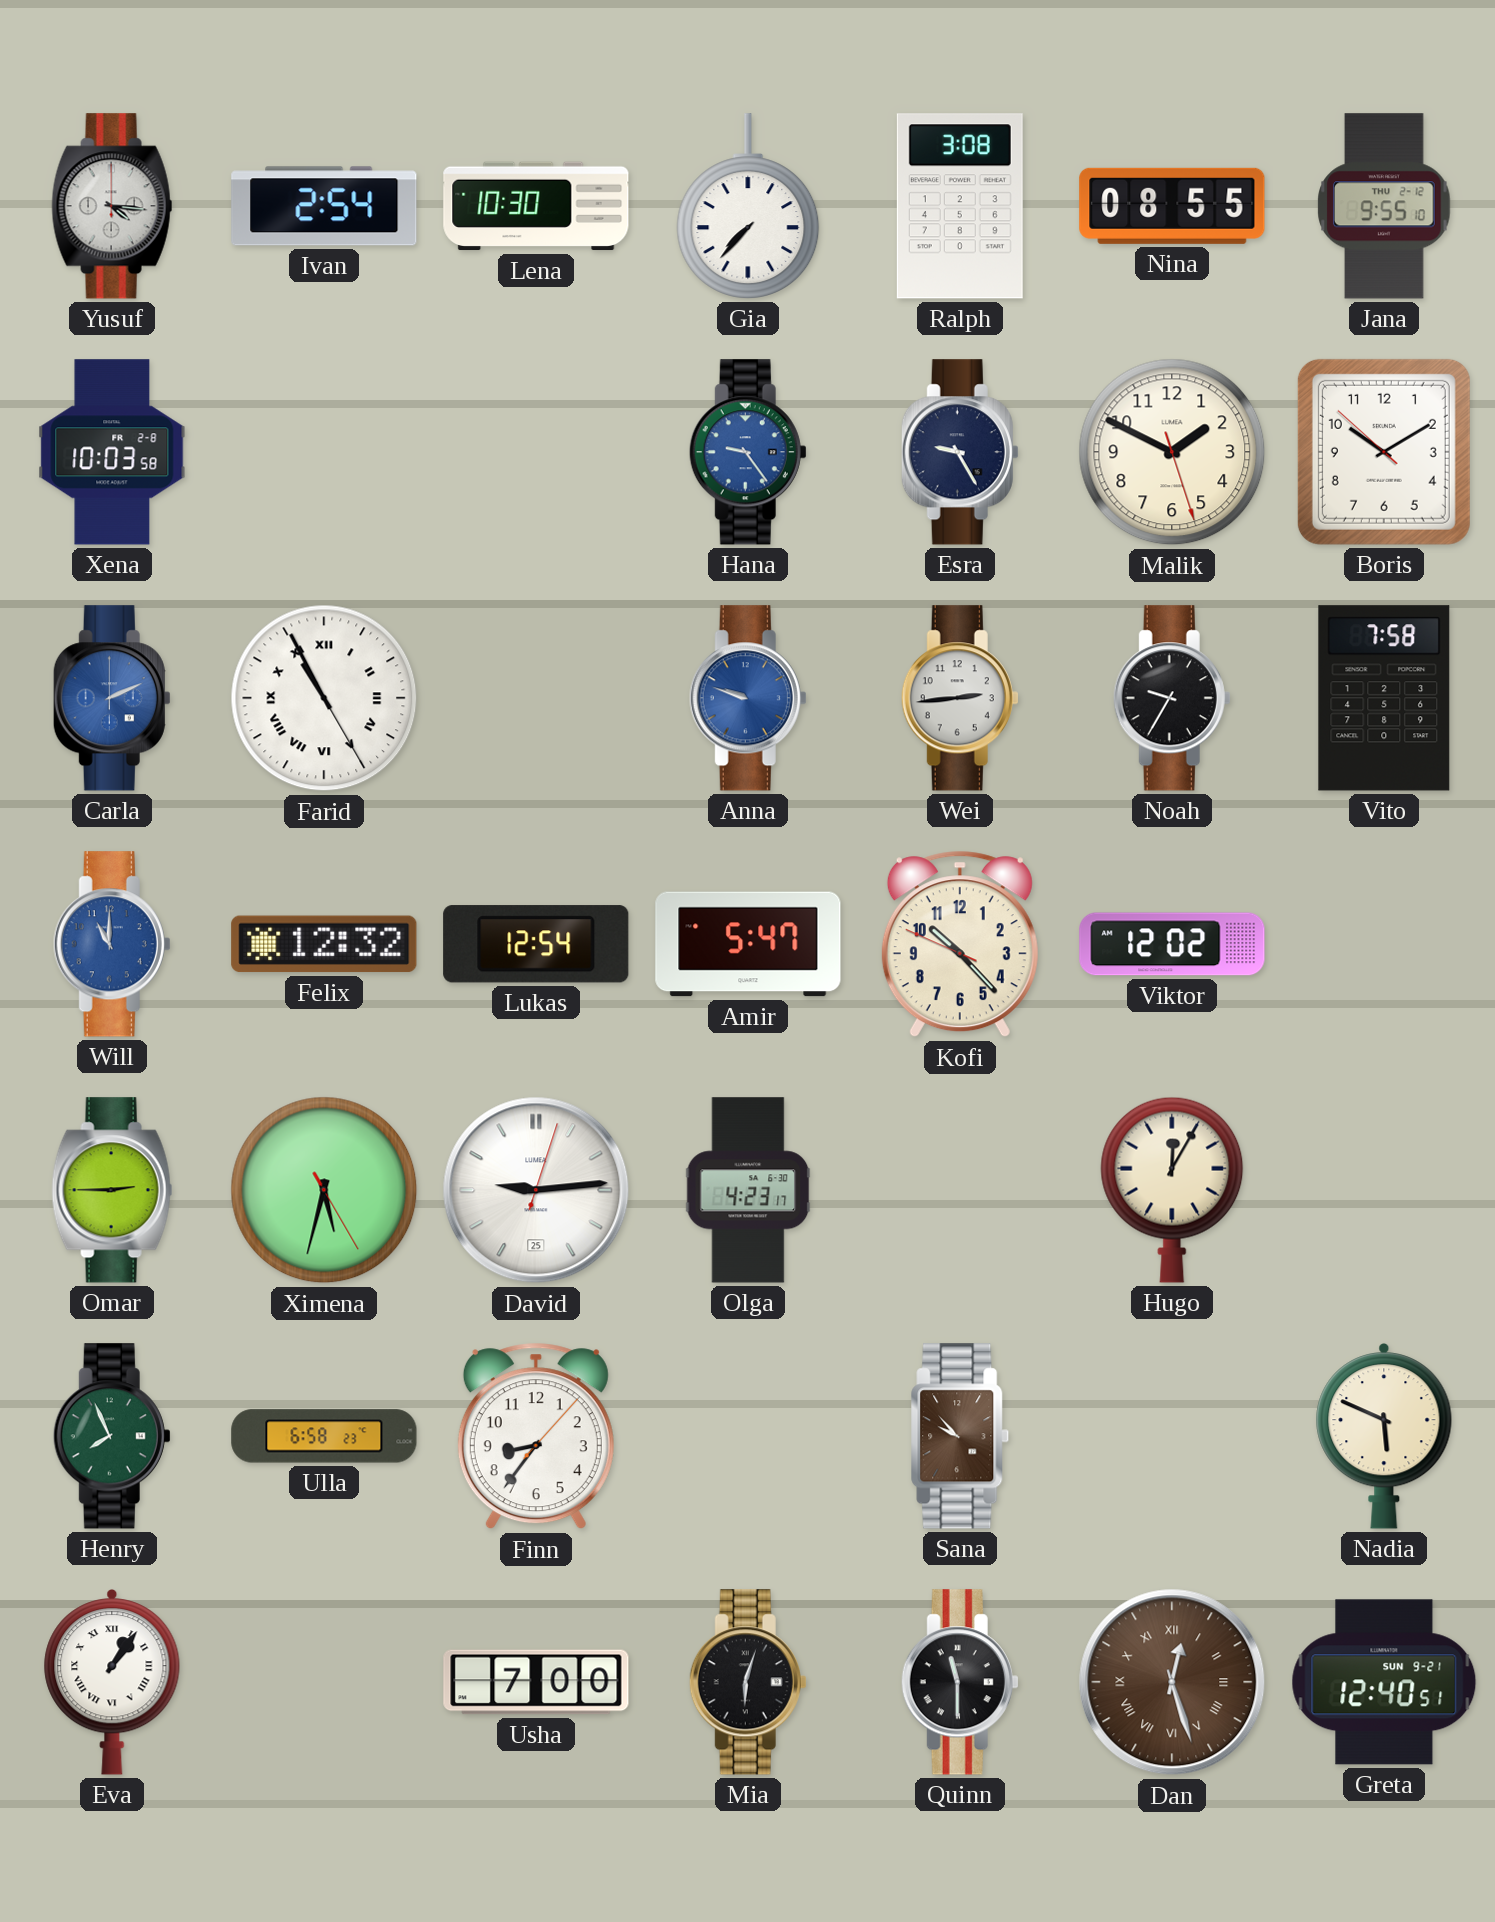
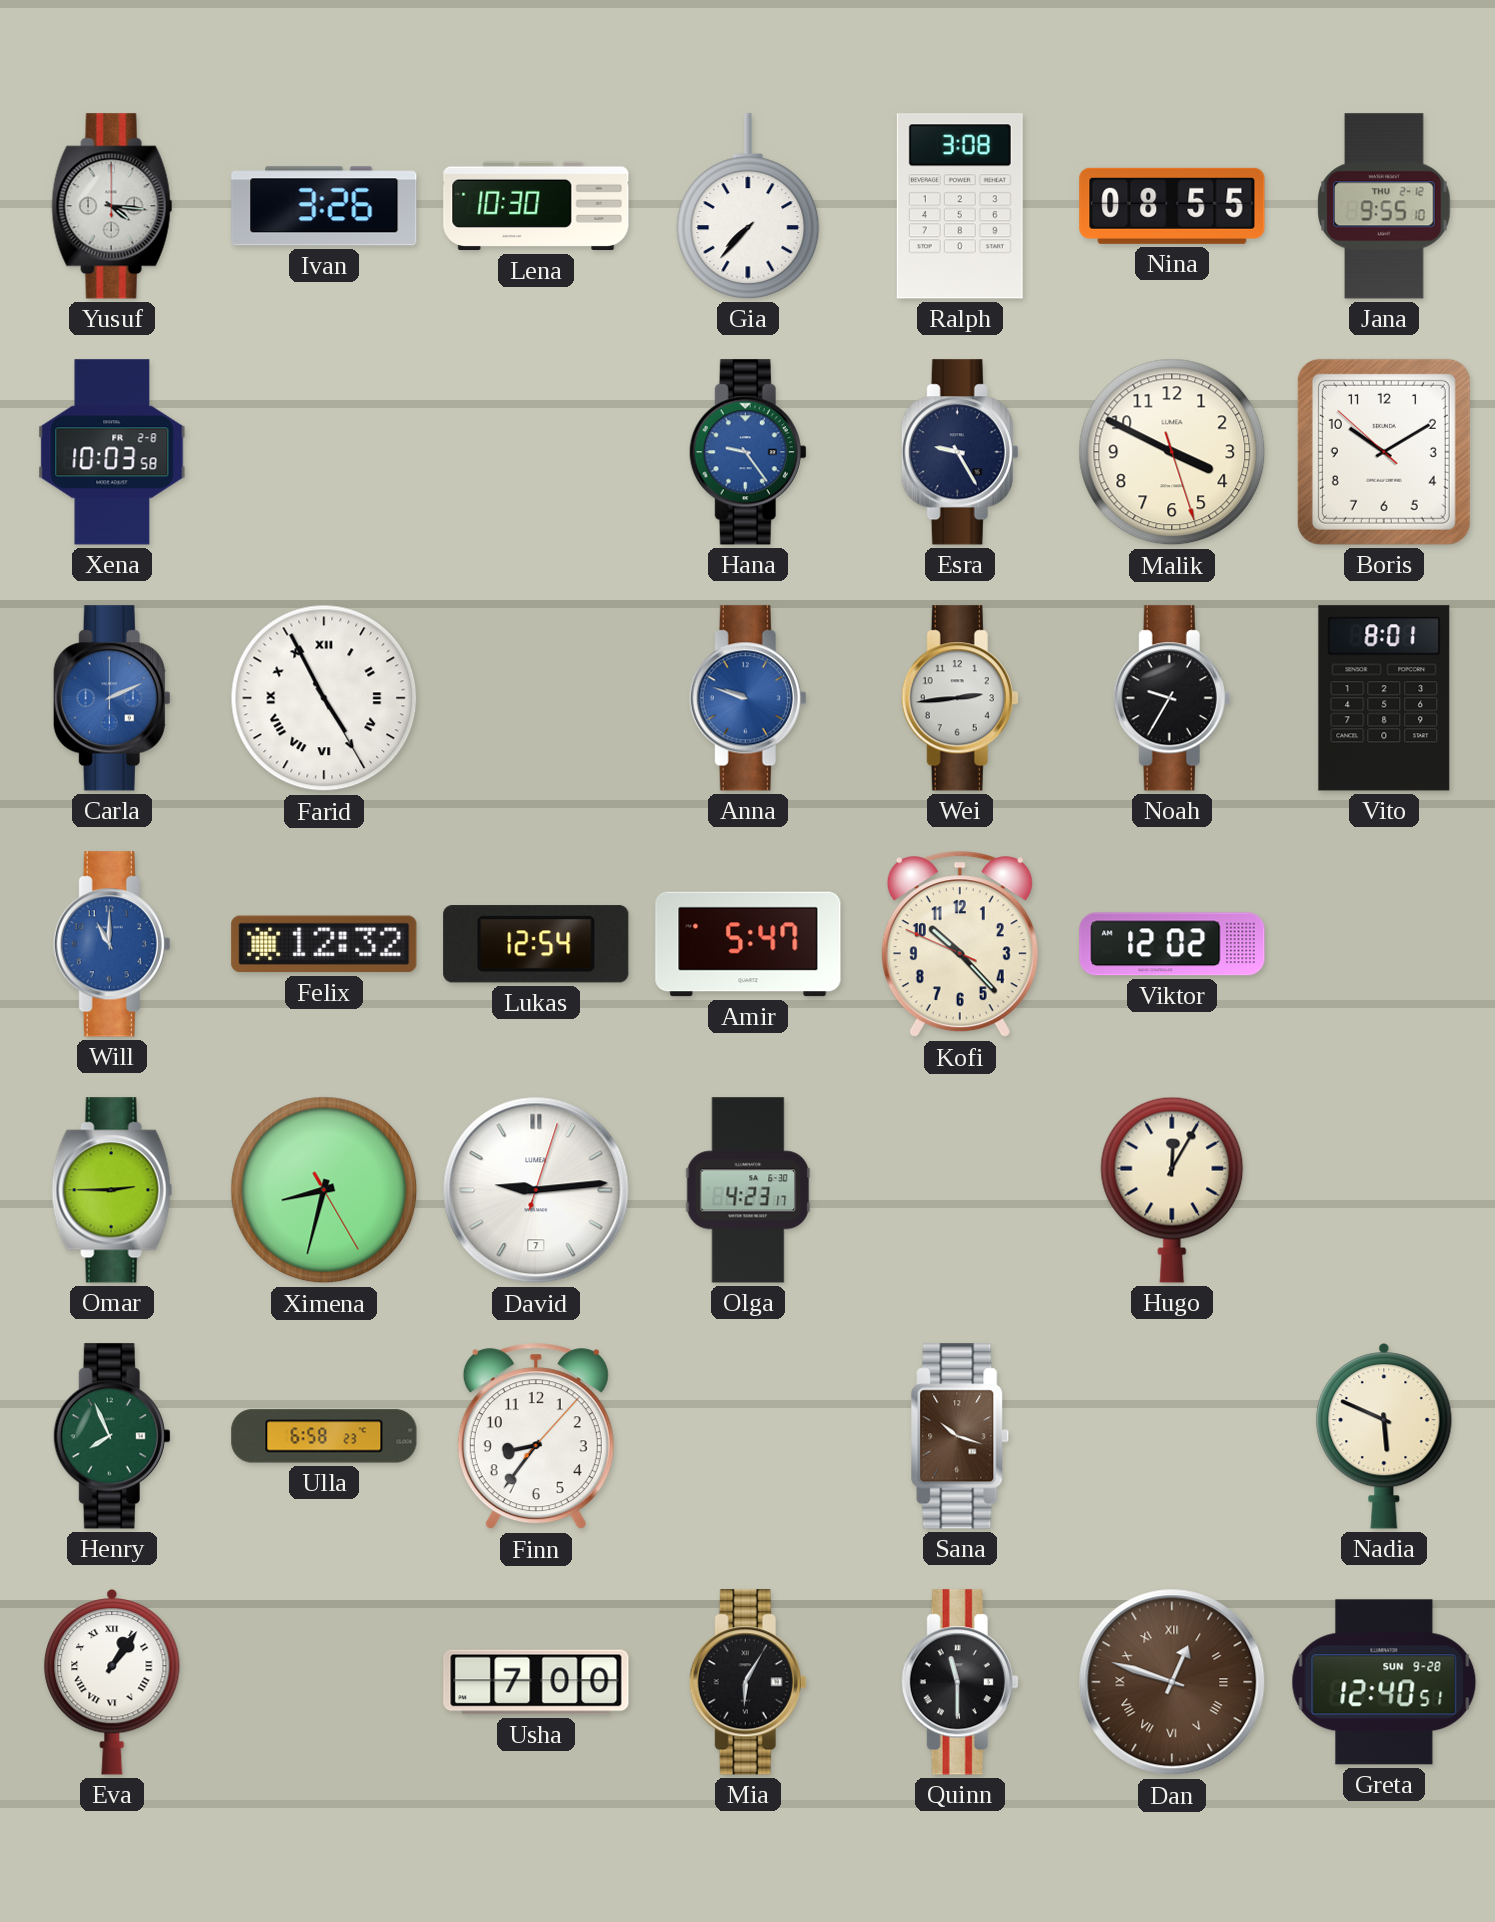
Ivan: 2:54 -> 3:26
Malik: 1:49 -> 3:49
Farid: 10:55 -> 4:55
Vito: 7:58 -> 8:01
Ximena: 5:32 -> 8:32
David date: 25 -> 7
Sana: 9:53 -> 10:18
Mia: 6:03 -> 6:05
Dan: 12:27 -> 12:48
Greta date: SUN 9-21 -> SUN 9-28
